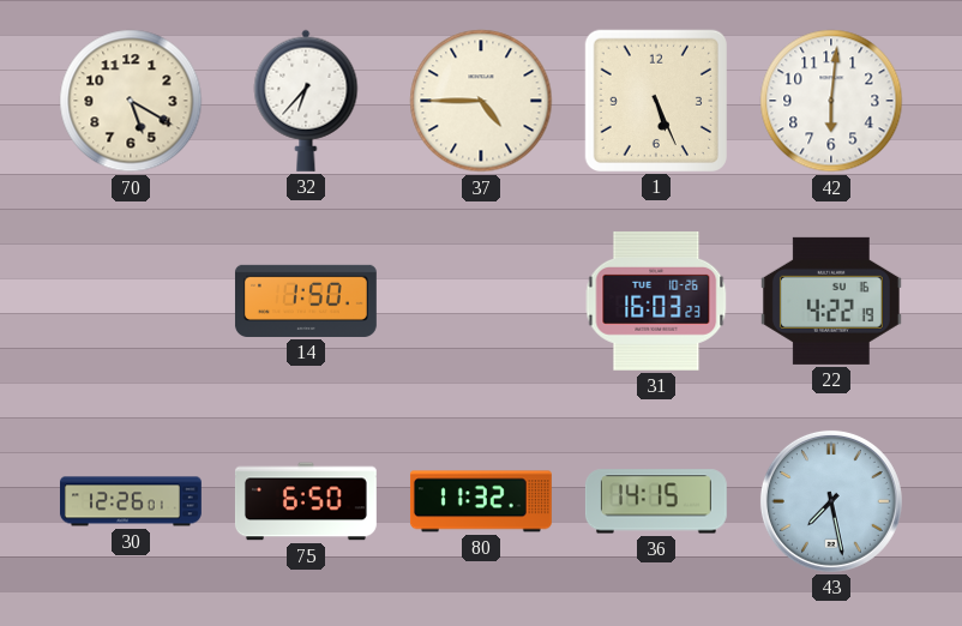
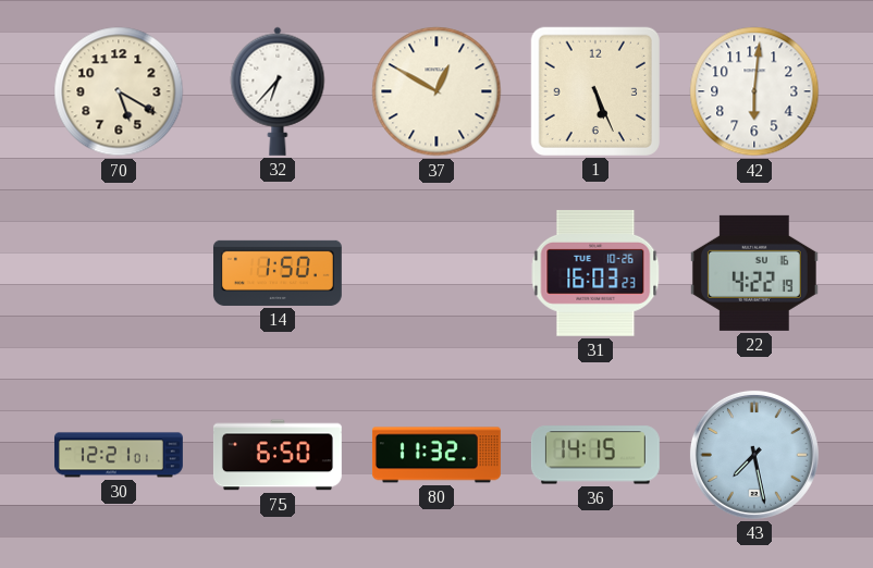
37: 4:45 -> 12:50
30: 12:26 -> 12:21
